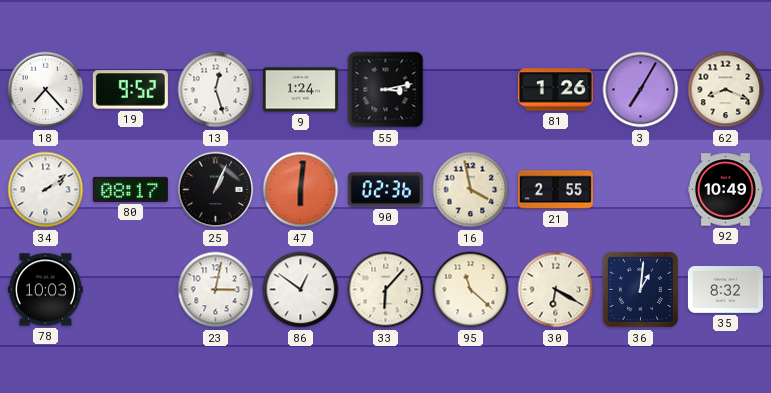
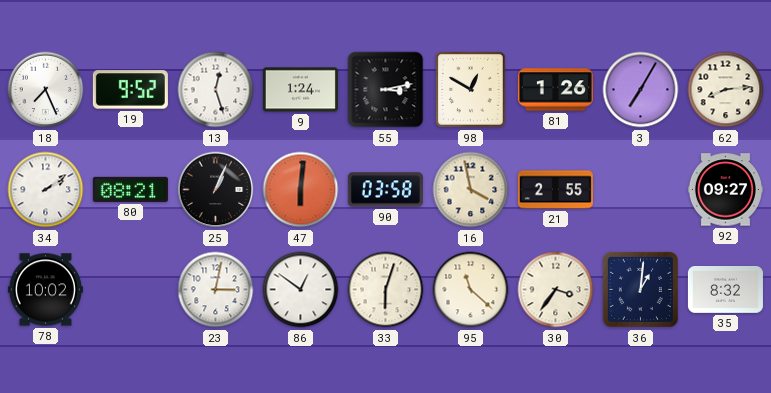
18: 7:23 -> 7:26
98: none -> 12:50
62: 8:19 -> 8:14
80: 08:17 -> 08:21
90: 02:36 -> 03:58
92: 10:49 -> 09:27
78: 10:03 -> 10:02
33: 6:07 -> 6:03
30: 6:20 -> 3:36
